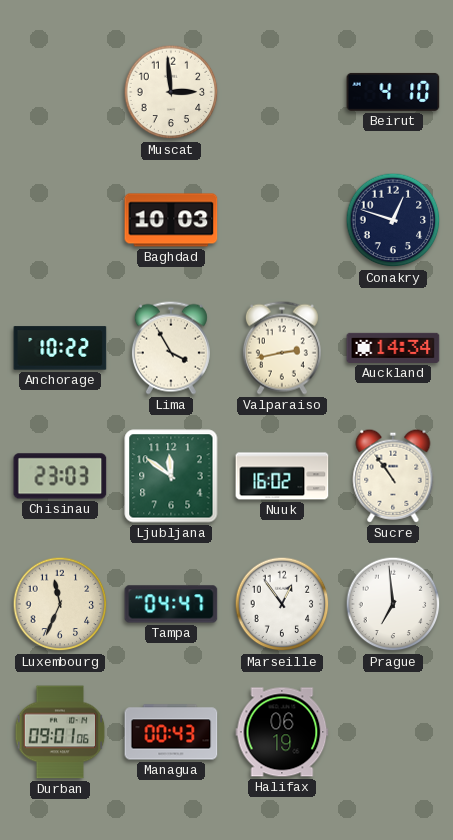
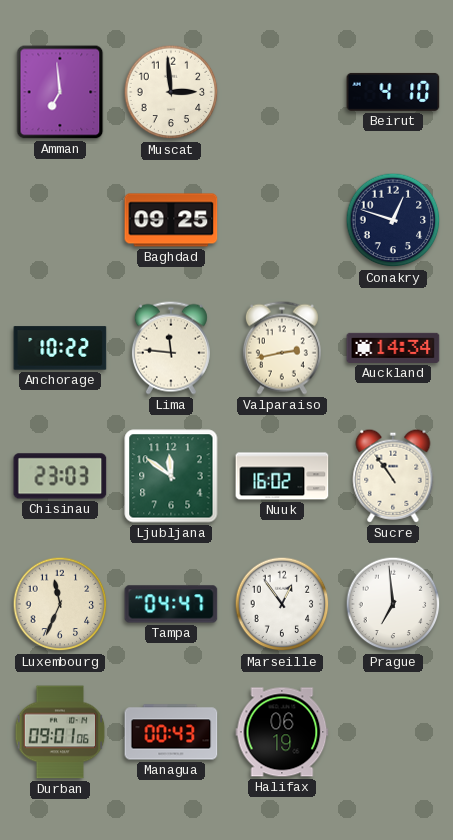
Amman: none -> 6:59
Baghdad: 10:03 -> 09:25
Lima: 3:55 -> 11:46
